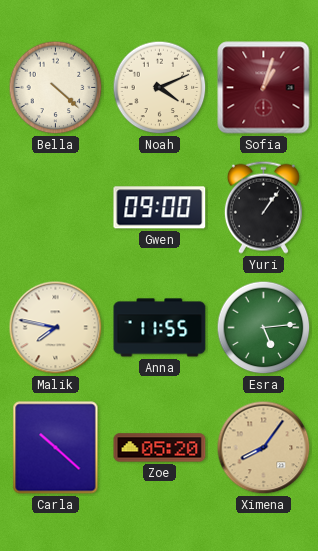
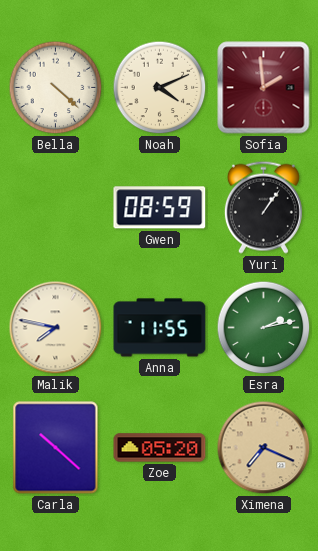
Sofia: 1:03 -> 1:59
Gwen: 09:00 -> 08:59
Esra: 5:14 -> 2:13
Ximena: 8:06 -> 7:19
